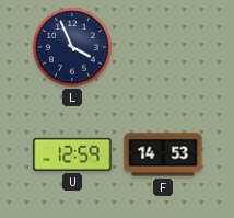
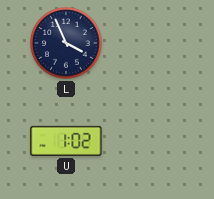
U: 12:59 -> 1:02
F: 14:53 -> none
